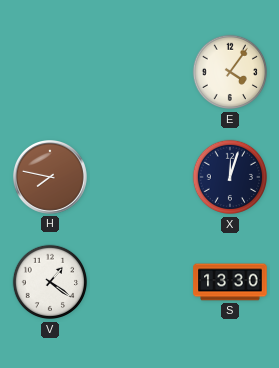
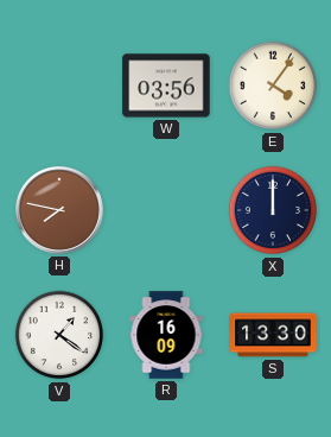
W: none -> 03:56
X: 12:03 -> 12:00
R: none -> 16:09
